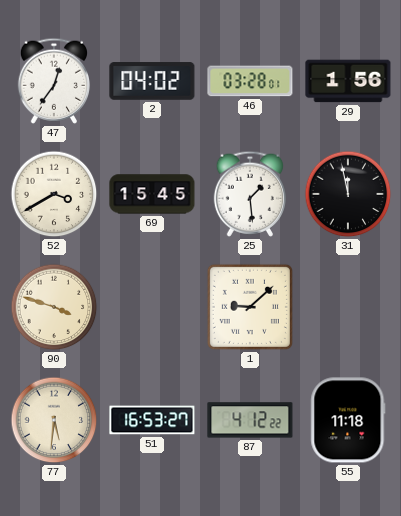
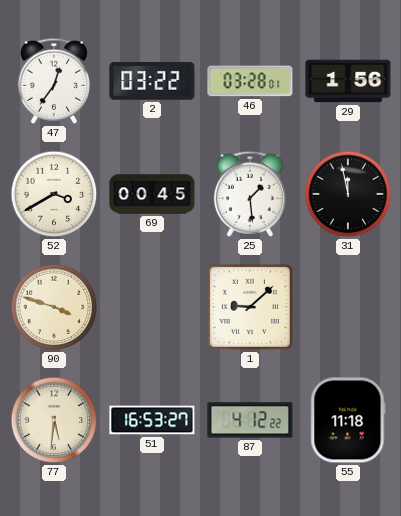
2: 04:02 -> 03:22
69: 15:45 -> 00:45
